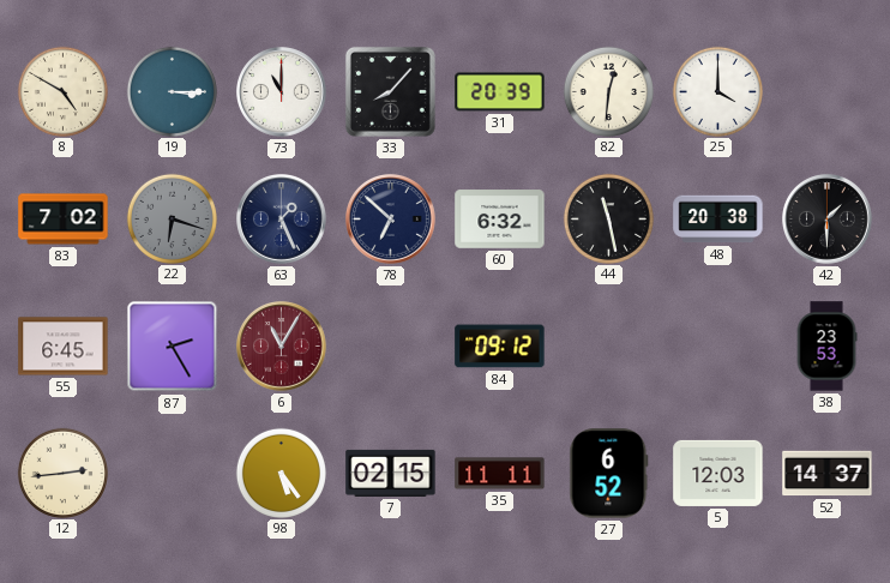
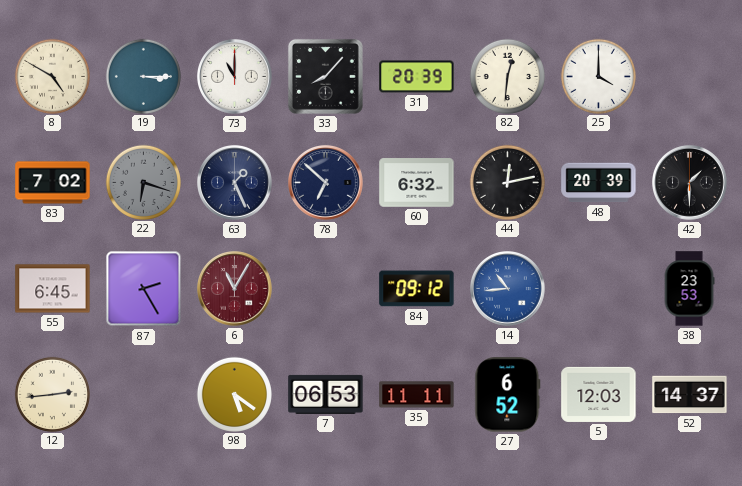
44: 11:28 -> 12:13
48: 20:38 -> 20:39
14: none -> 10:44
98: 5:24 -> 5:21
7: 02:15 -> 06:53
